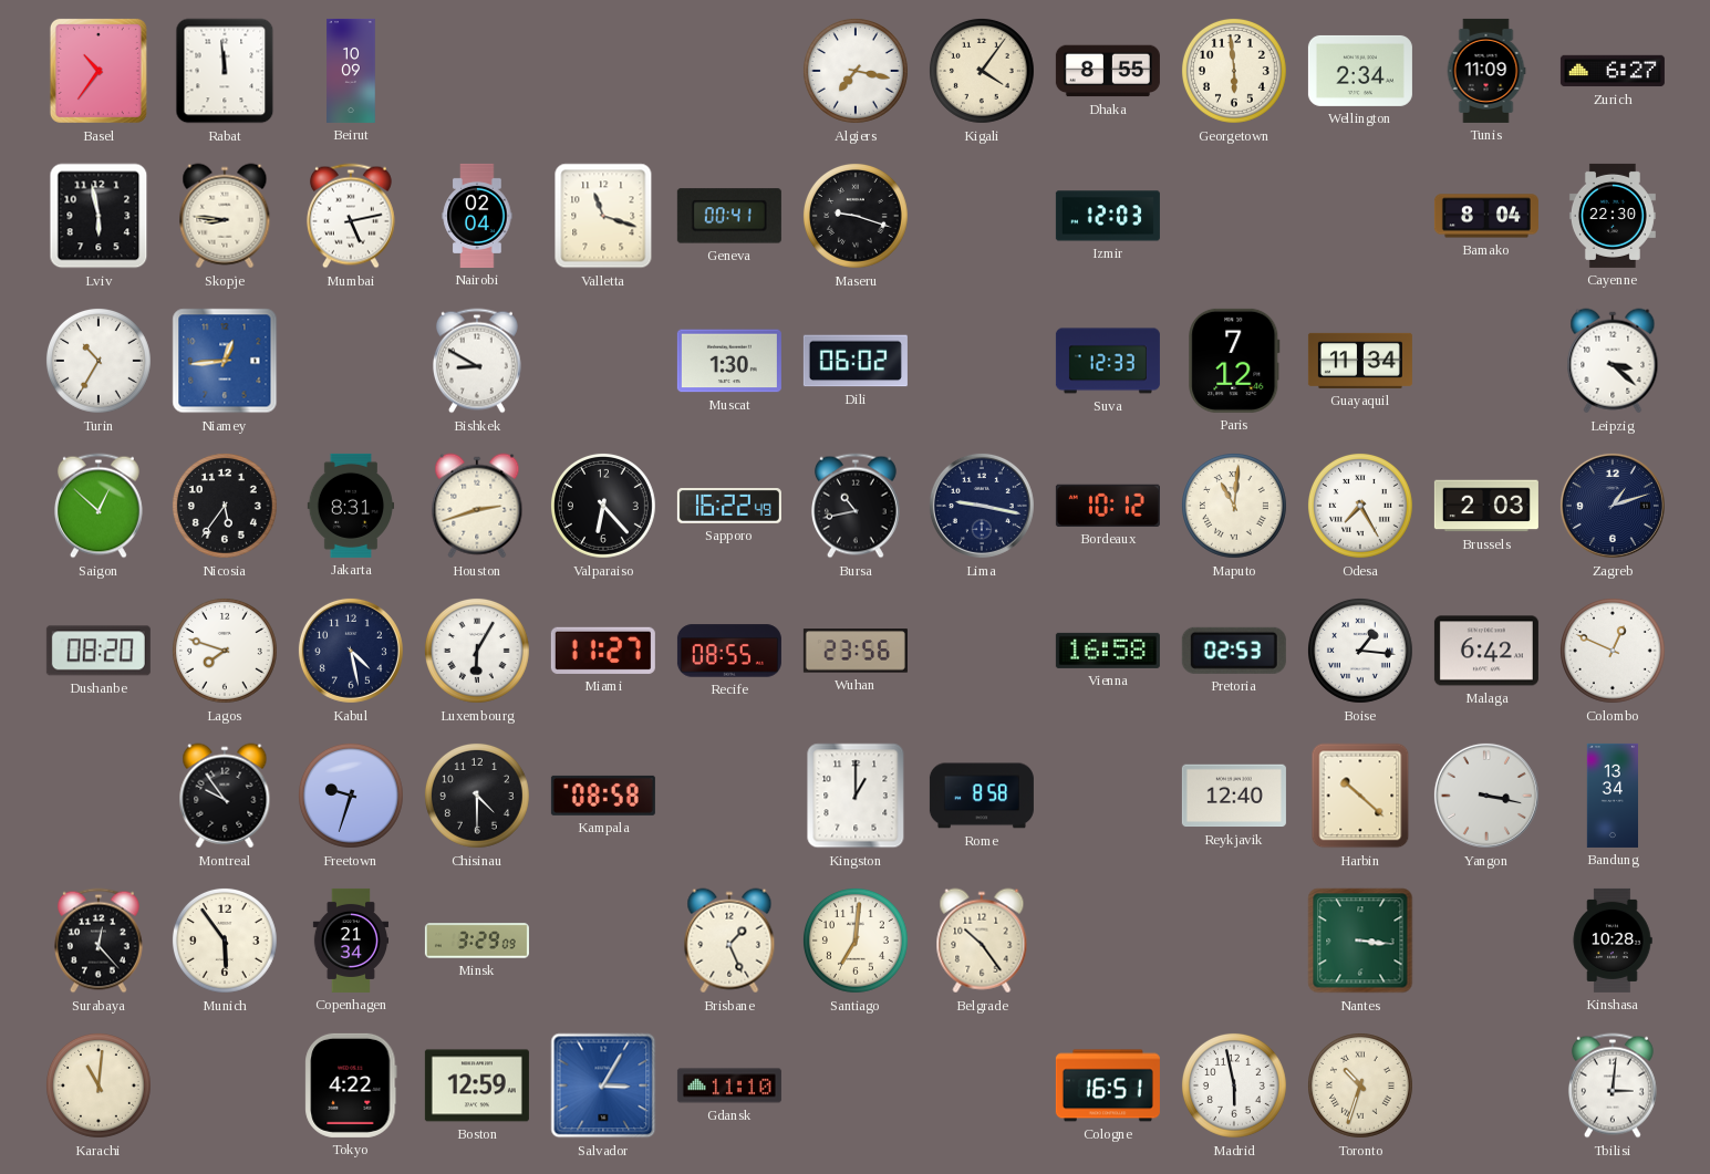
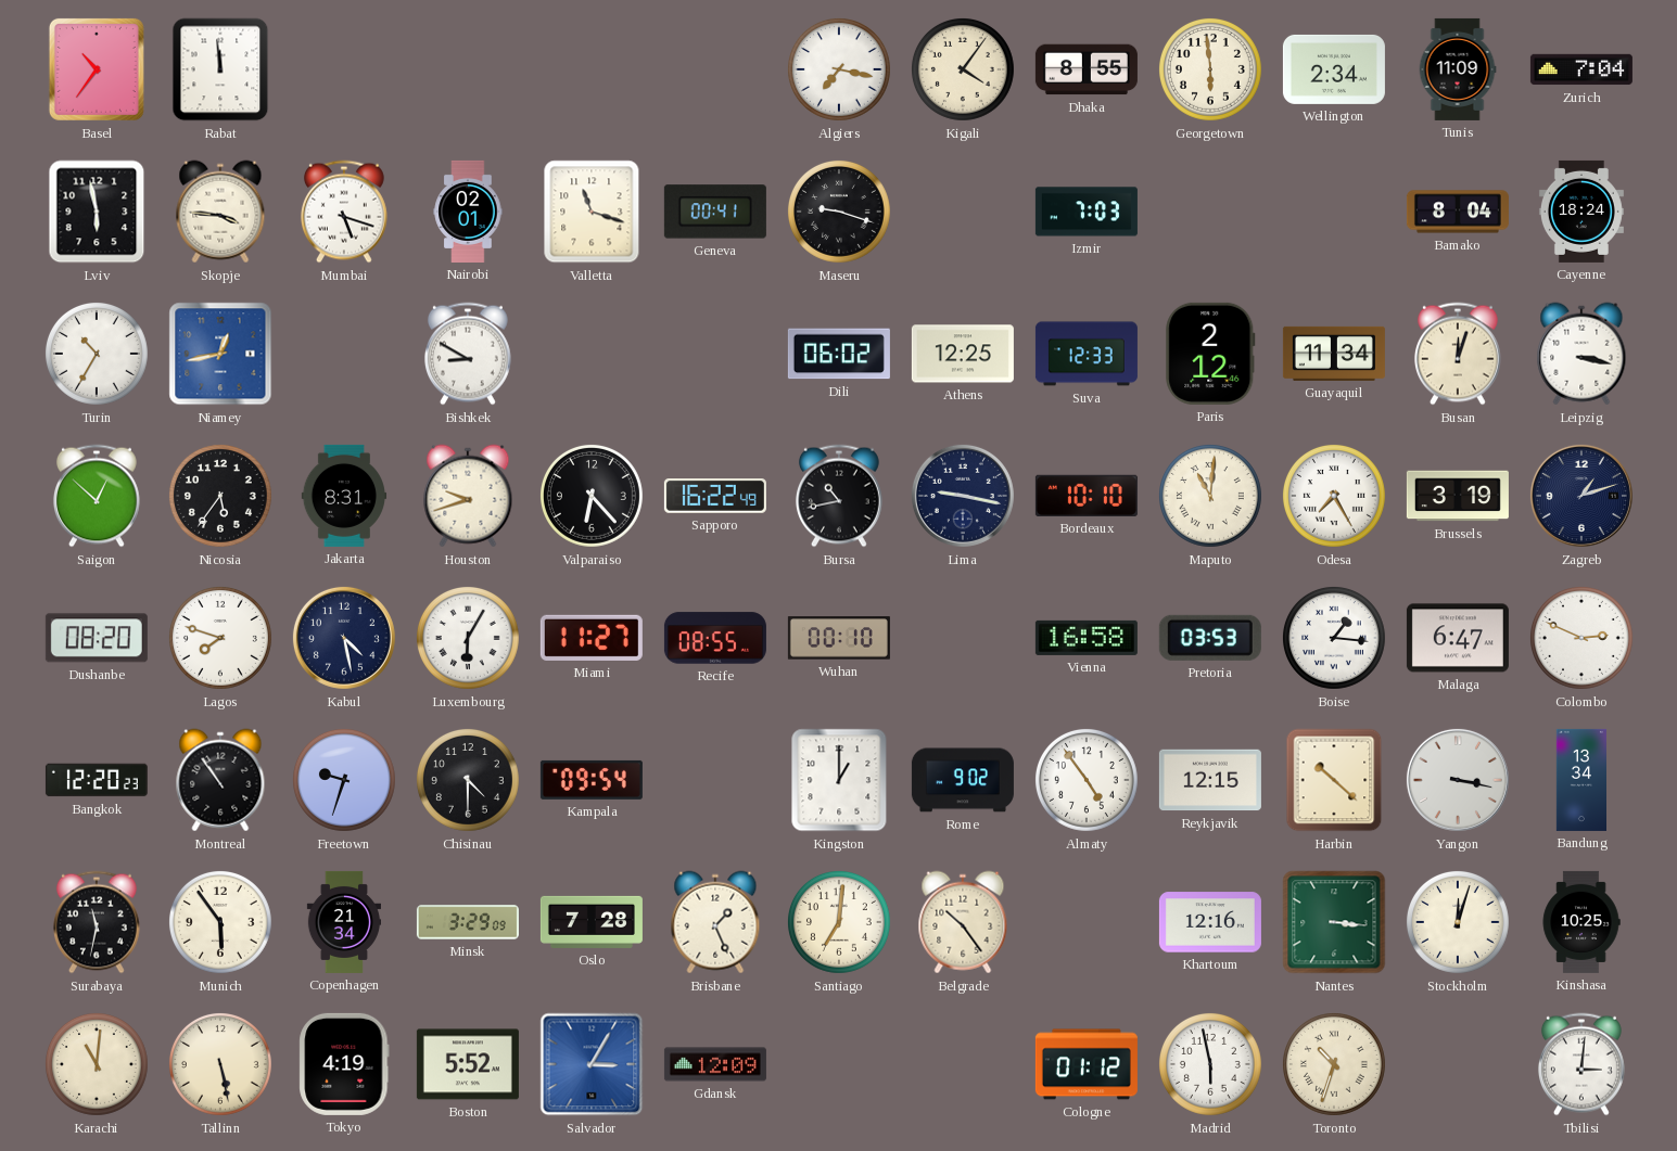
Beirut: 10:09 -> none
Zurich: 6:27 -> 7:04
Skopje: 8:46 -> 3:46
Mumbai: 5:13 -> 5:18
Nairobi: 02:04 -> 02:01
Izmir: 12:03 -> 7:03
Cayenne: 22:30 -> 18:24
Niamey: 12:44 -> 12:43
Muscat: 1:30 -> none
Athens: none -> 12:25
Paris: 7:12 -> 2:12
Busan: none -> 12:03
Leipzig: 3:22 -> 3:17
Houston: 2:42 -> 9:42
Bordeaux: 10:12 -> 10:10
Brussels: 2:03 -> 3:19
Wuhan: 23:56 -> 00:10
Pretoria: 02:53 -> 03:53
Malaga: 6:42 -> 6:47
Colombo: 12:49 -> 2:49
Bangkok: none -> 12:20
Montreal: 9:54 -> 10:54
Kampala: 08:58 -> 09:54
Rome: 8:58 -> 9:02
Almaty: none -> 4:54
Reykjavik: 12:40 -> 12:15
Surabaya: 12:23 -> 11:32
Oslo: none -> 7:28
Khartoum: none -> 12:16
Stockholm: none -> 12:03
Kinshasa: 10:28 -> 10:25
Tallinn: none -> 5:28
Tokyo: 4:22 -> 4:19
Boston: 12:59 -> 5:52
Gdansk: 11:10 -> 12:09
Cologne: 16:51 -> 01:12
